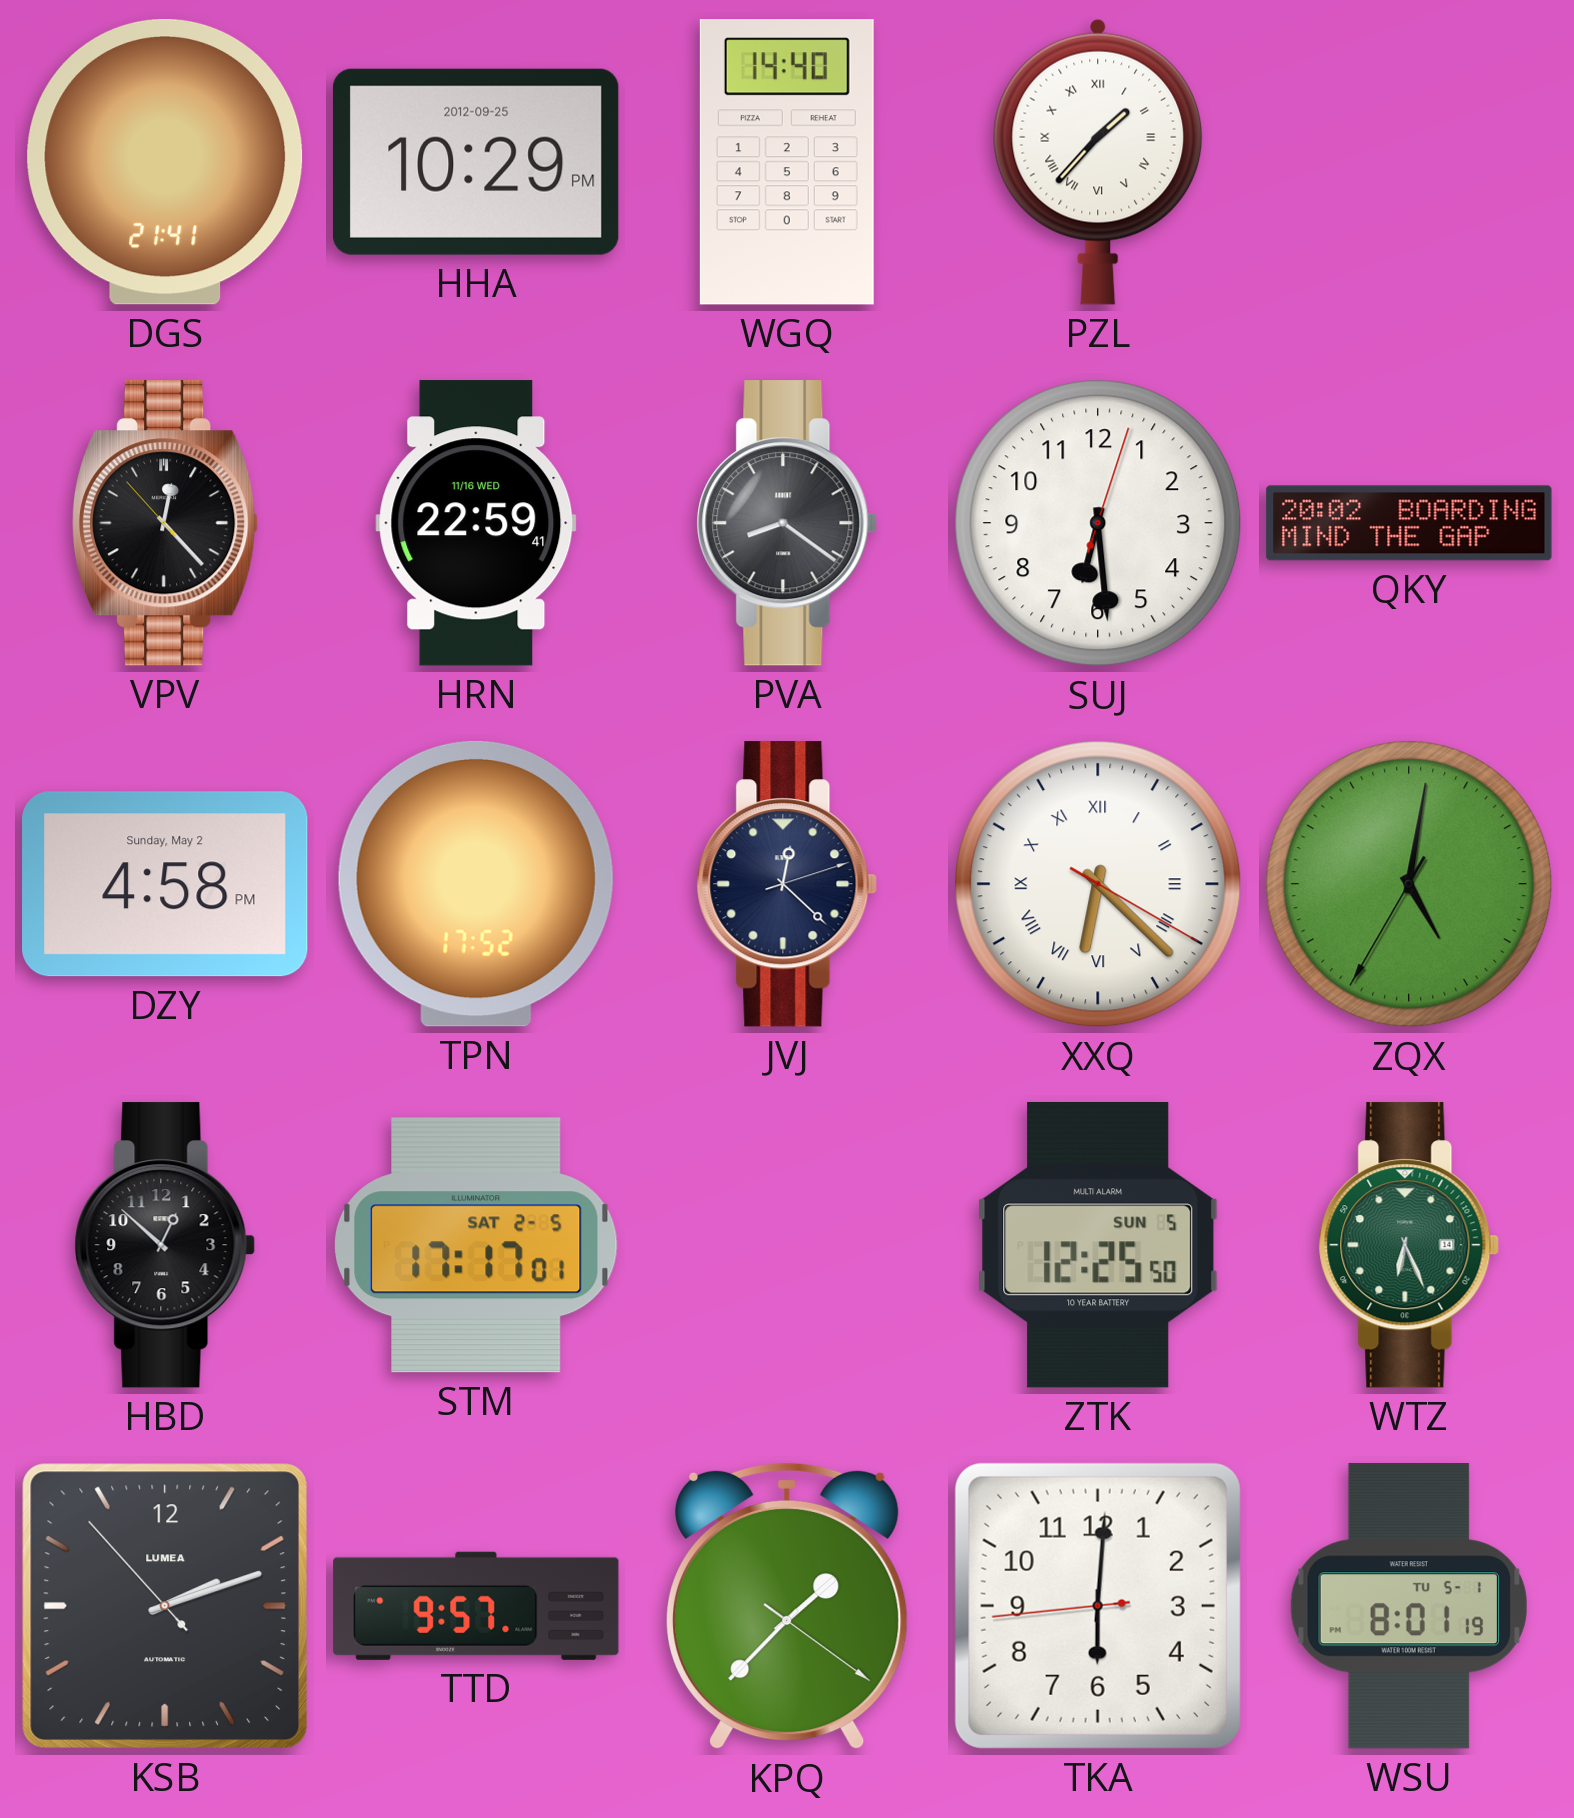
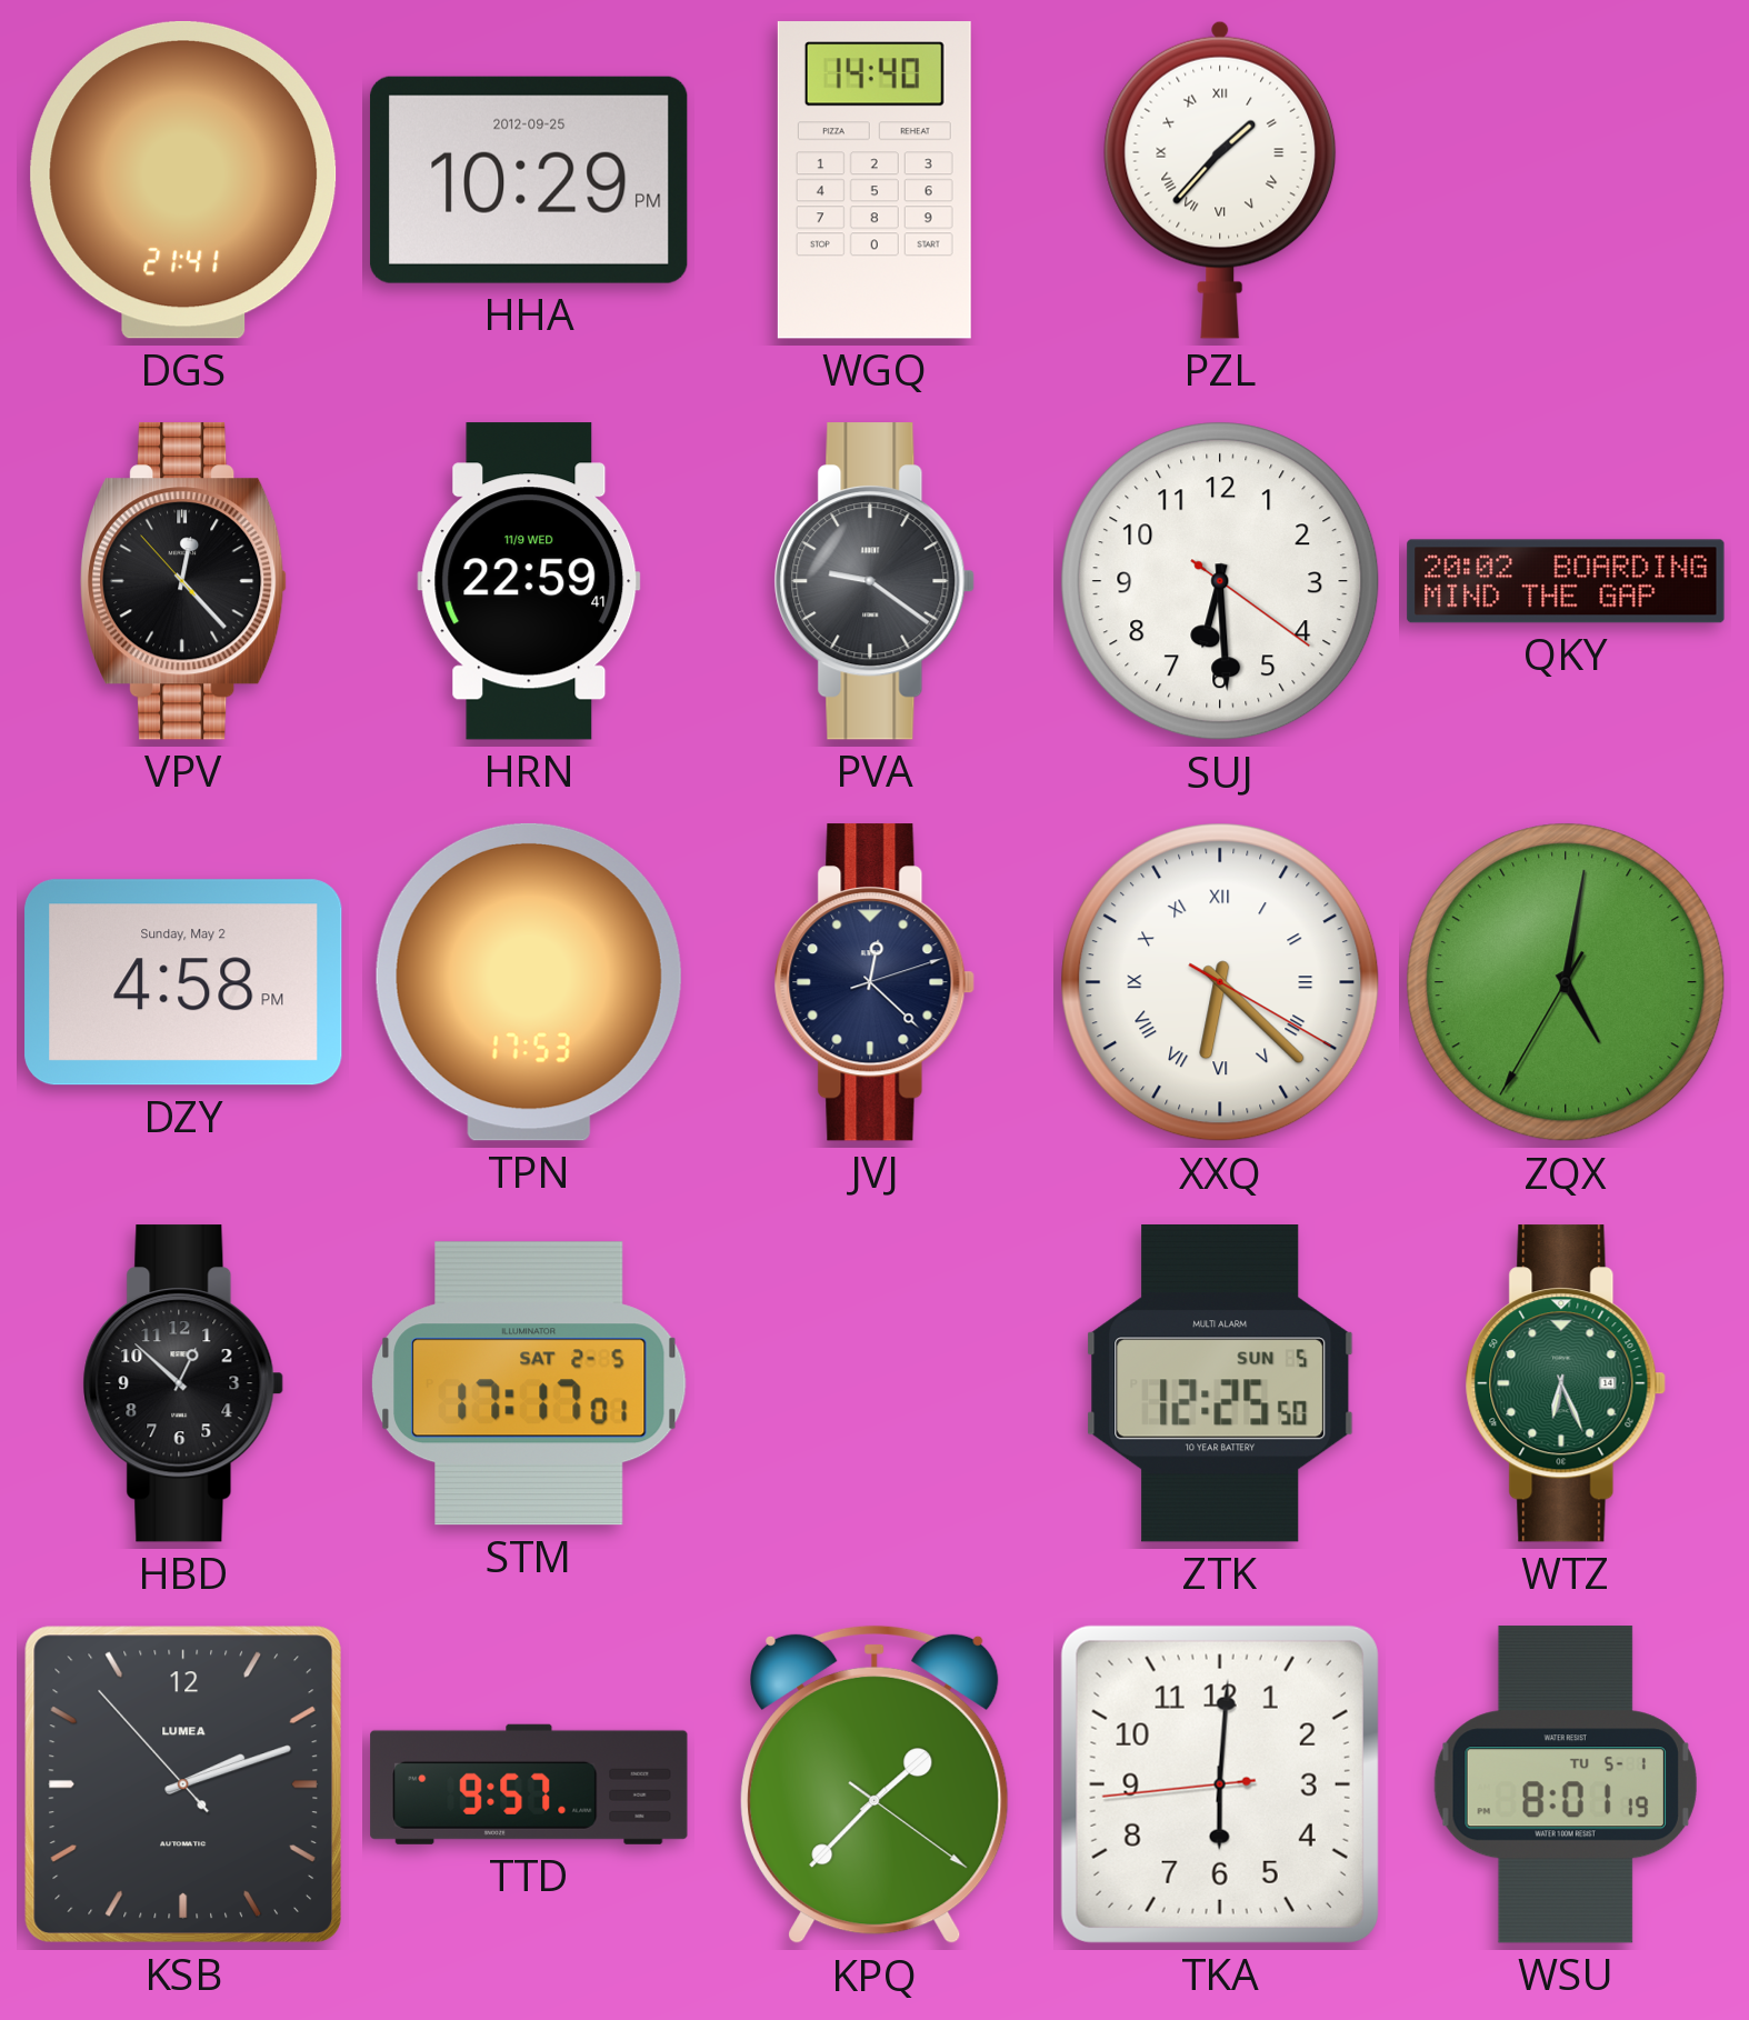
HRN date: 11/16 WED -> 11/9 WED
PVA: 8:21 -> 9:21
SUJ: 6:29:03 -> 6:29:21
TPN: 17:52 -> 17:53
